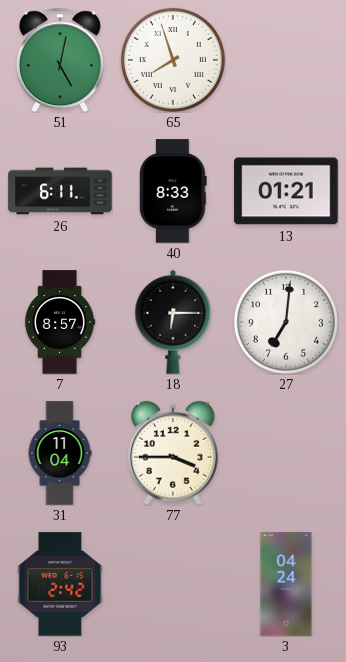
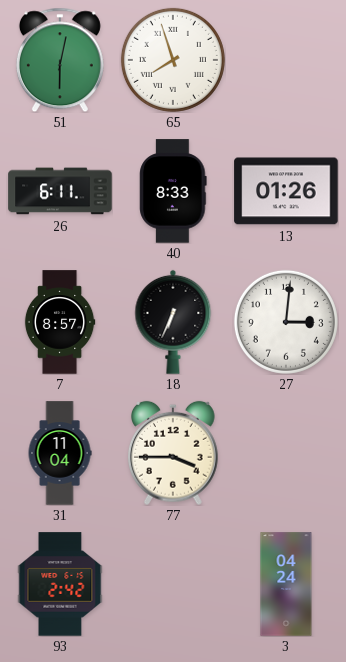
51: 5:02 -> 6:02
13: 01:21 -> 01:26
18: 6:15 -> 6:34
27: 7:01 -> 3:01
